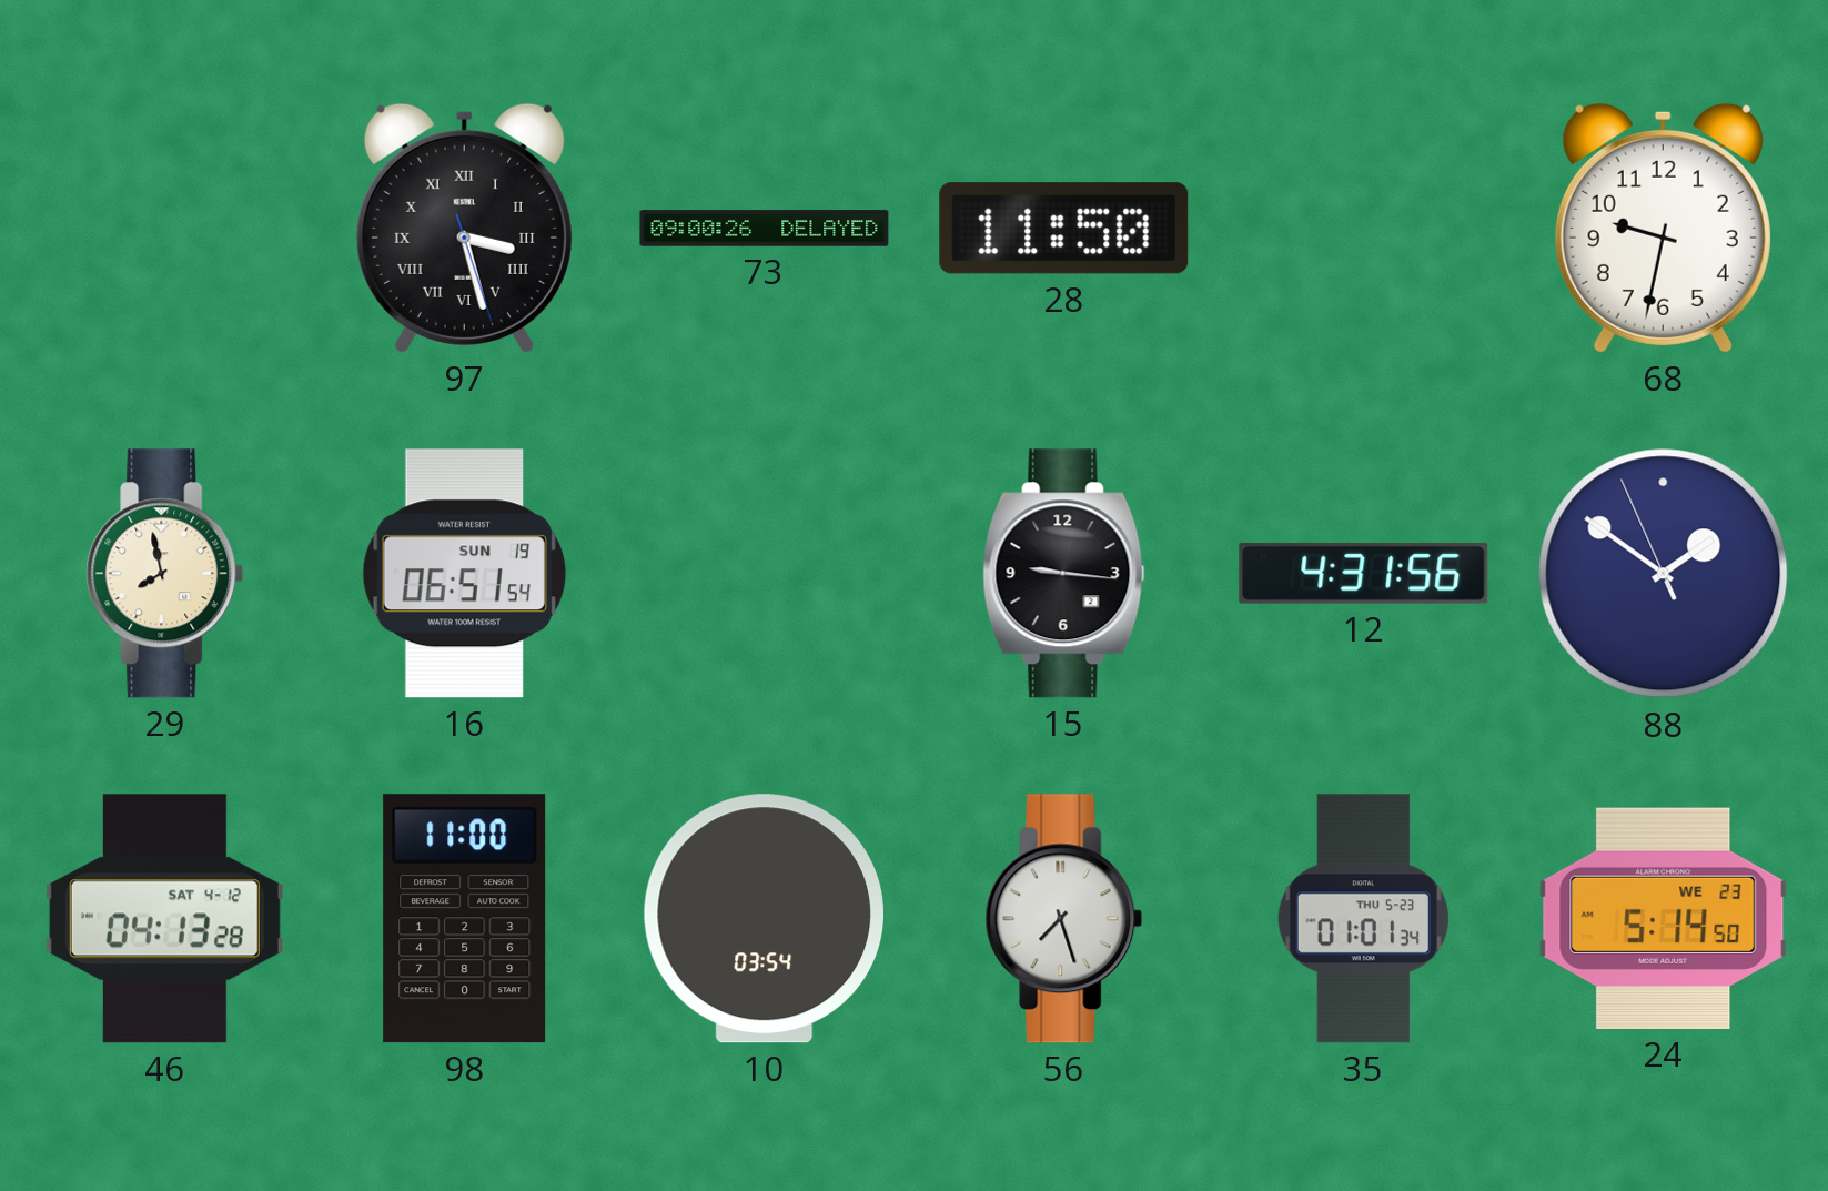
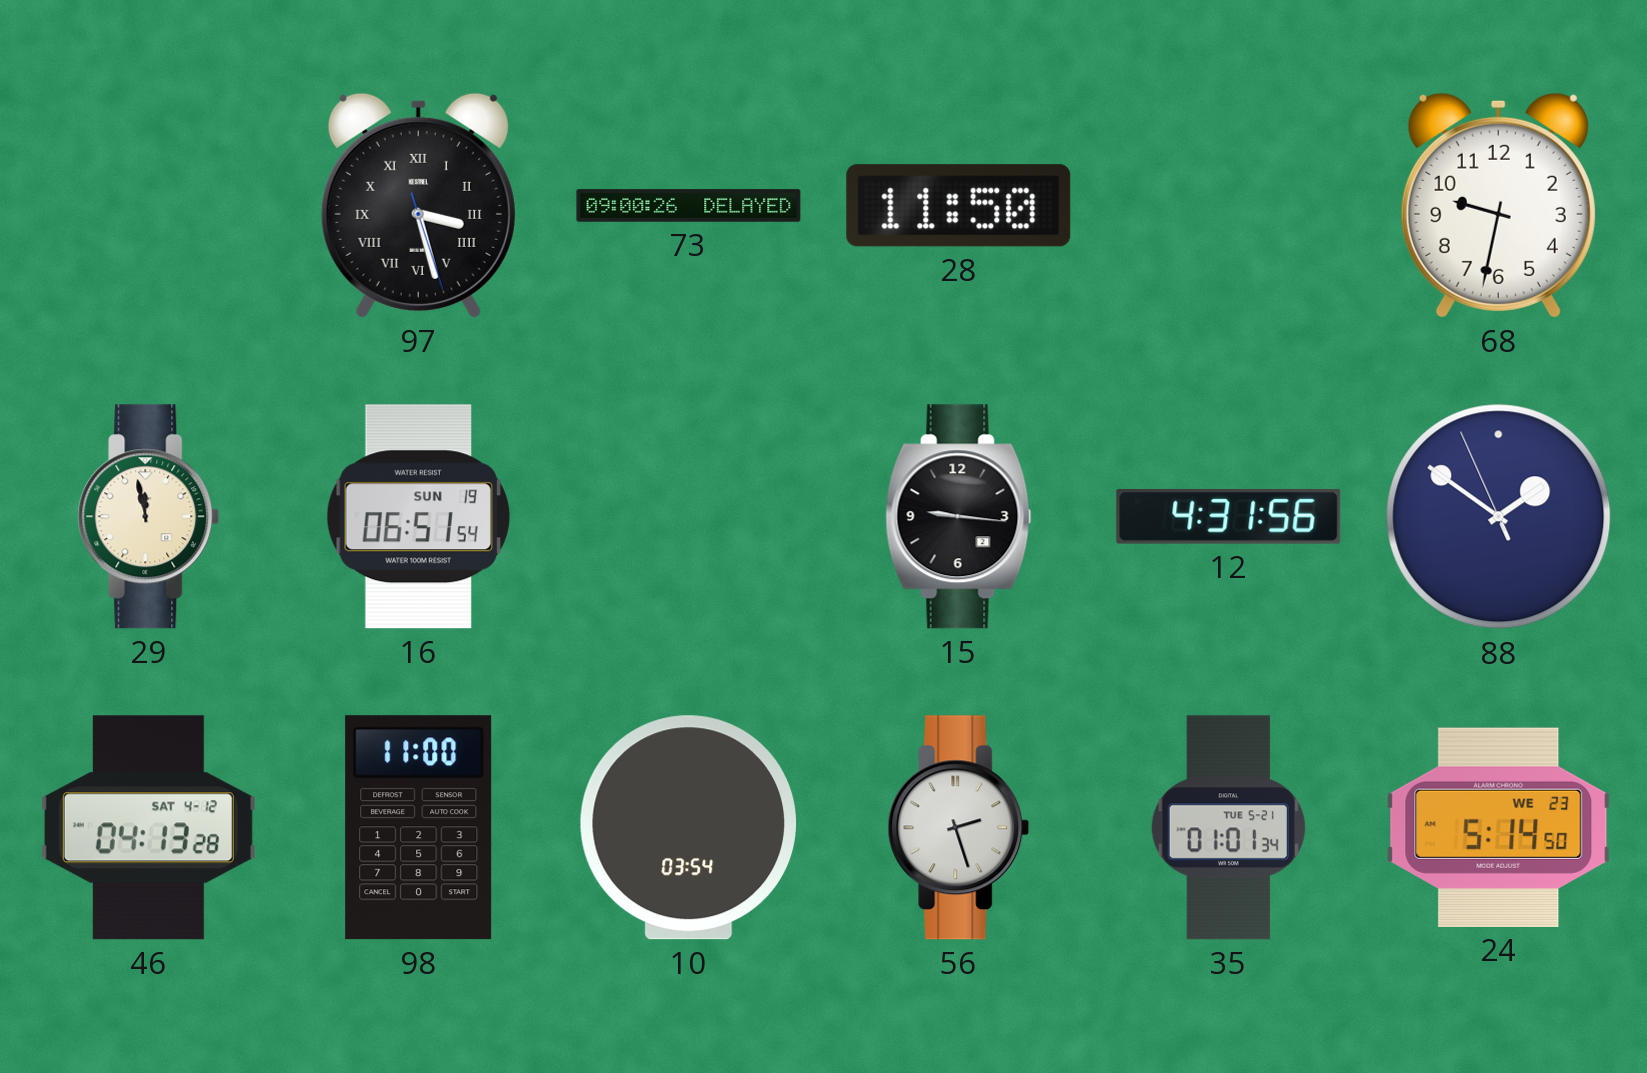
29: 7:58 -> 11:58
56: 7:27 -> 2:27
35 date: THU 5-23 -> TUE 5-21
